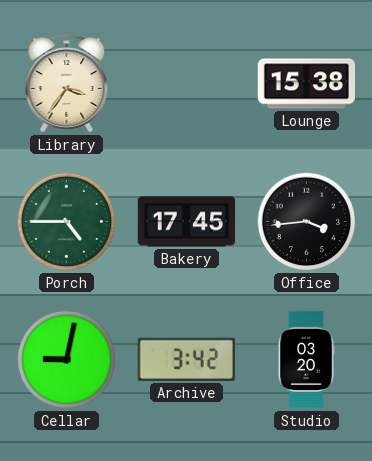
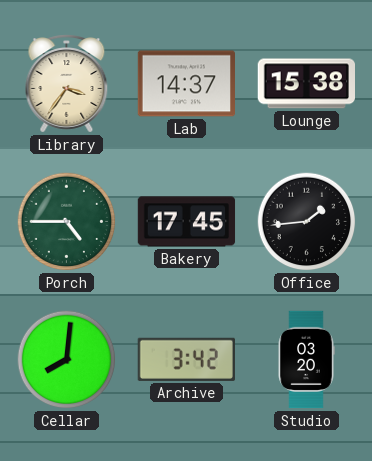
Lab: none -> 14:37
Office: 3:44 -> 1:44
Cellar: 9:02 -> 8:01
